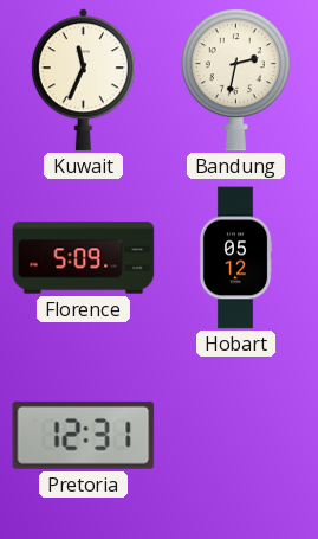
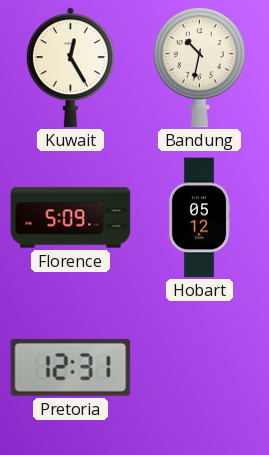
Kuwait: 11:34 -> 12:25
Bandung: 2:32 -> 10:32
